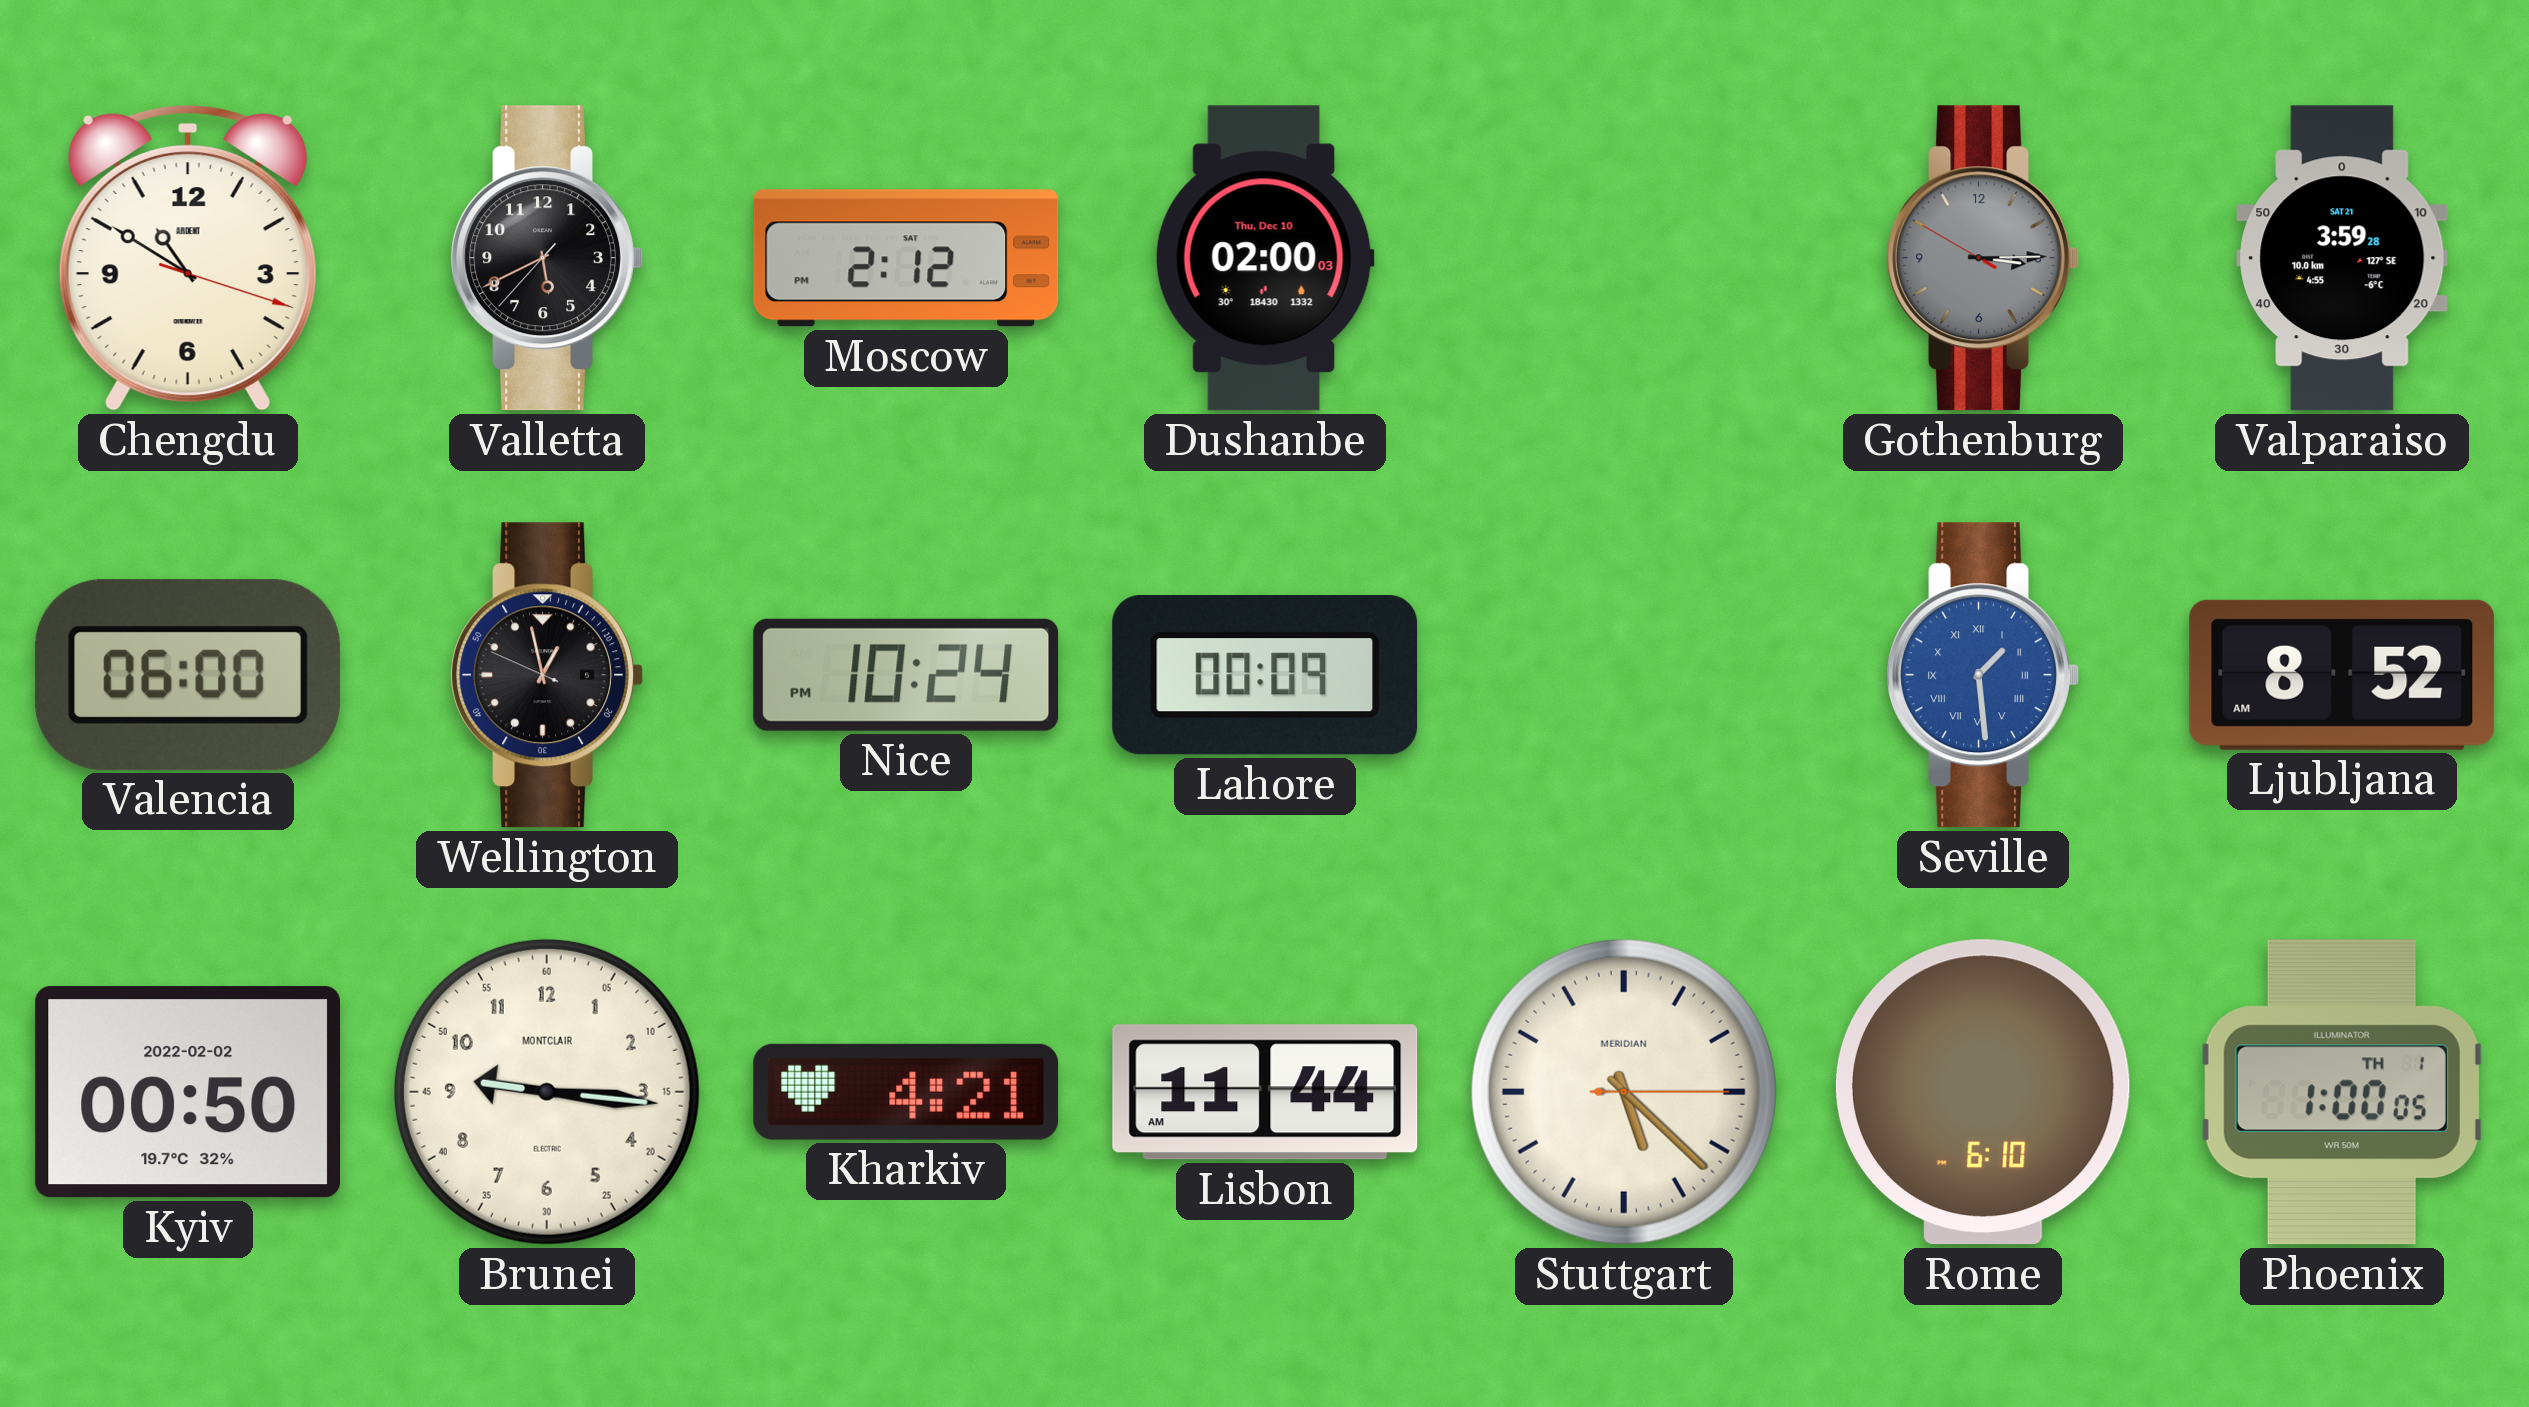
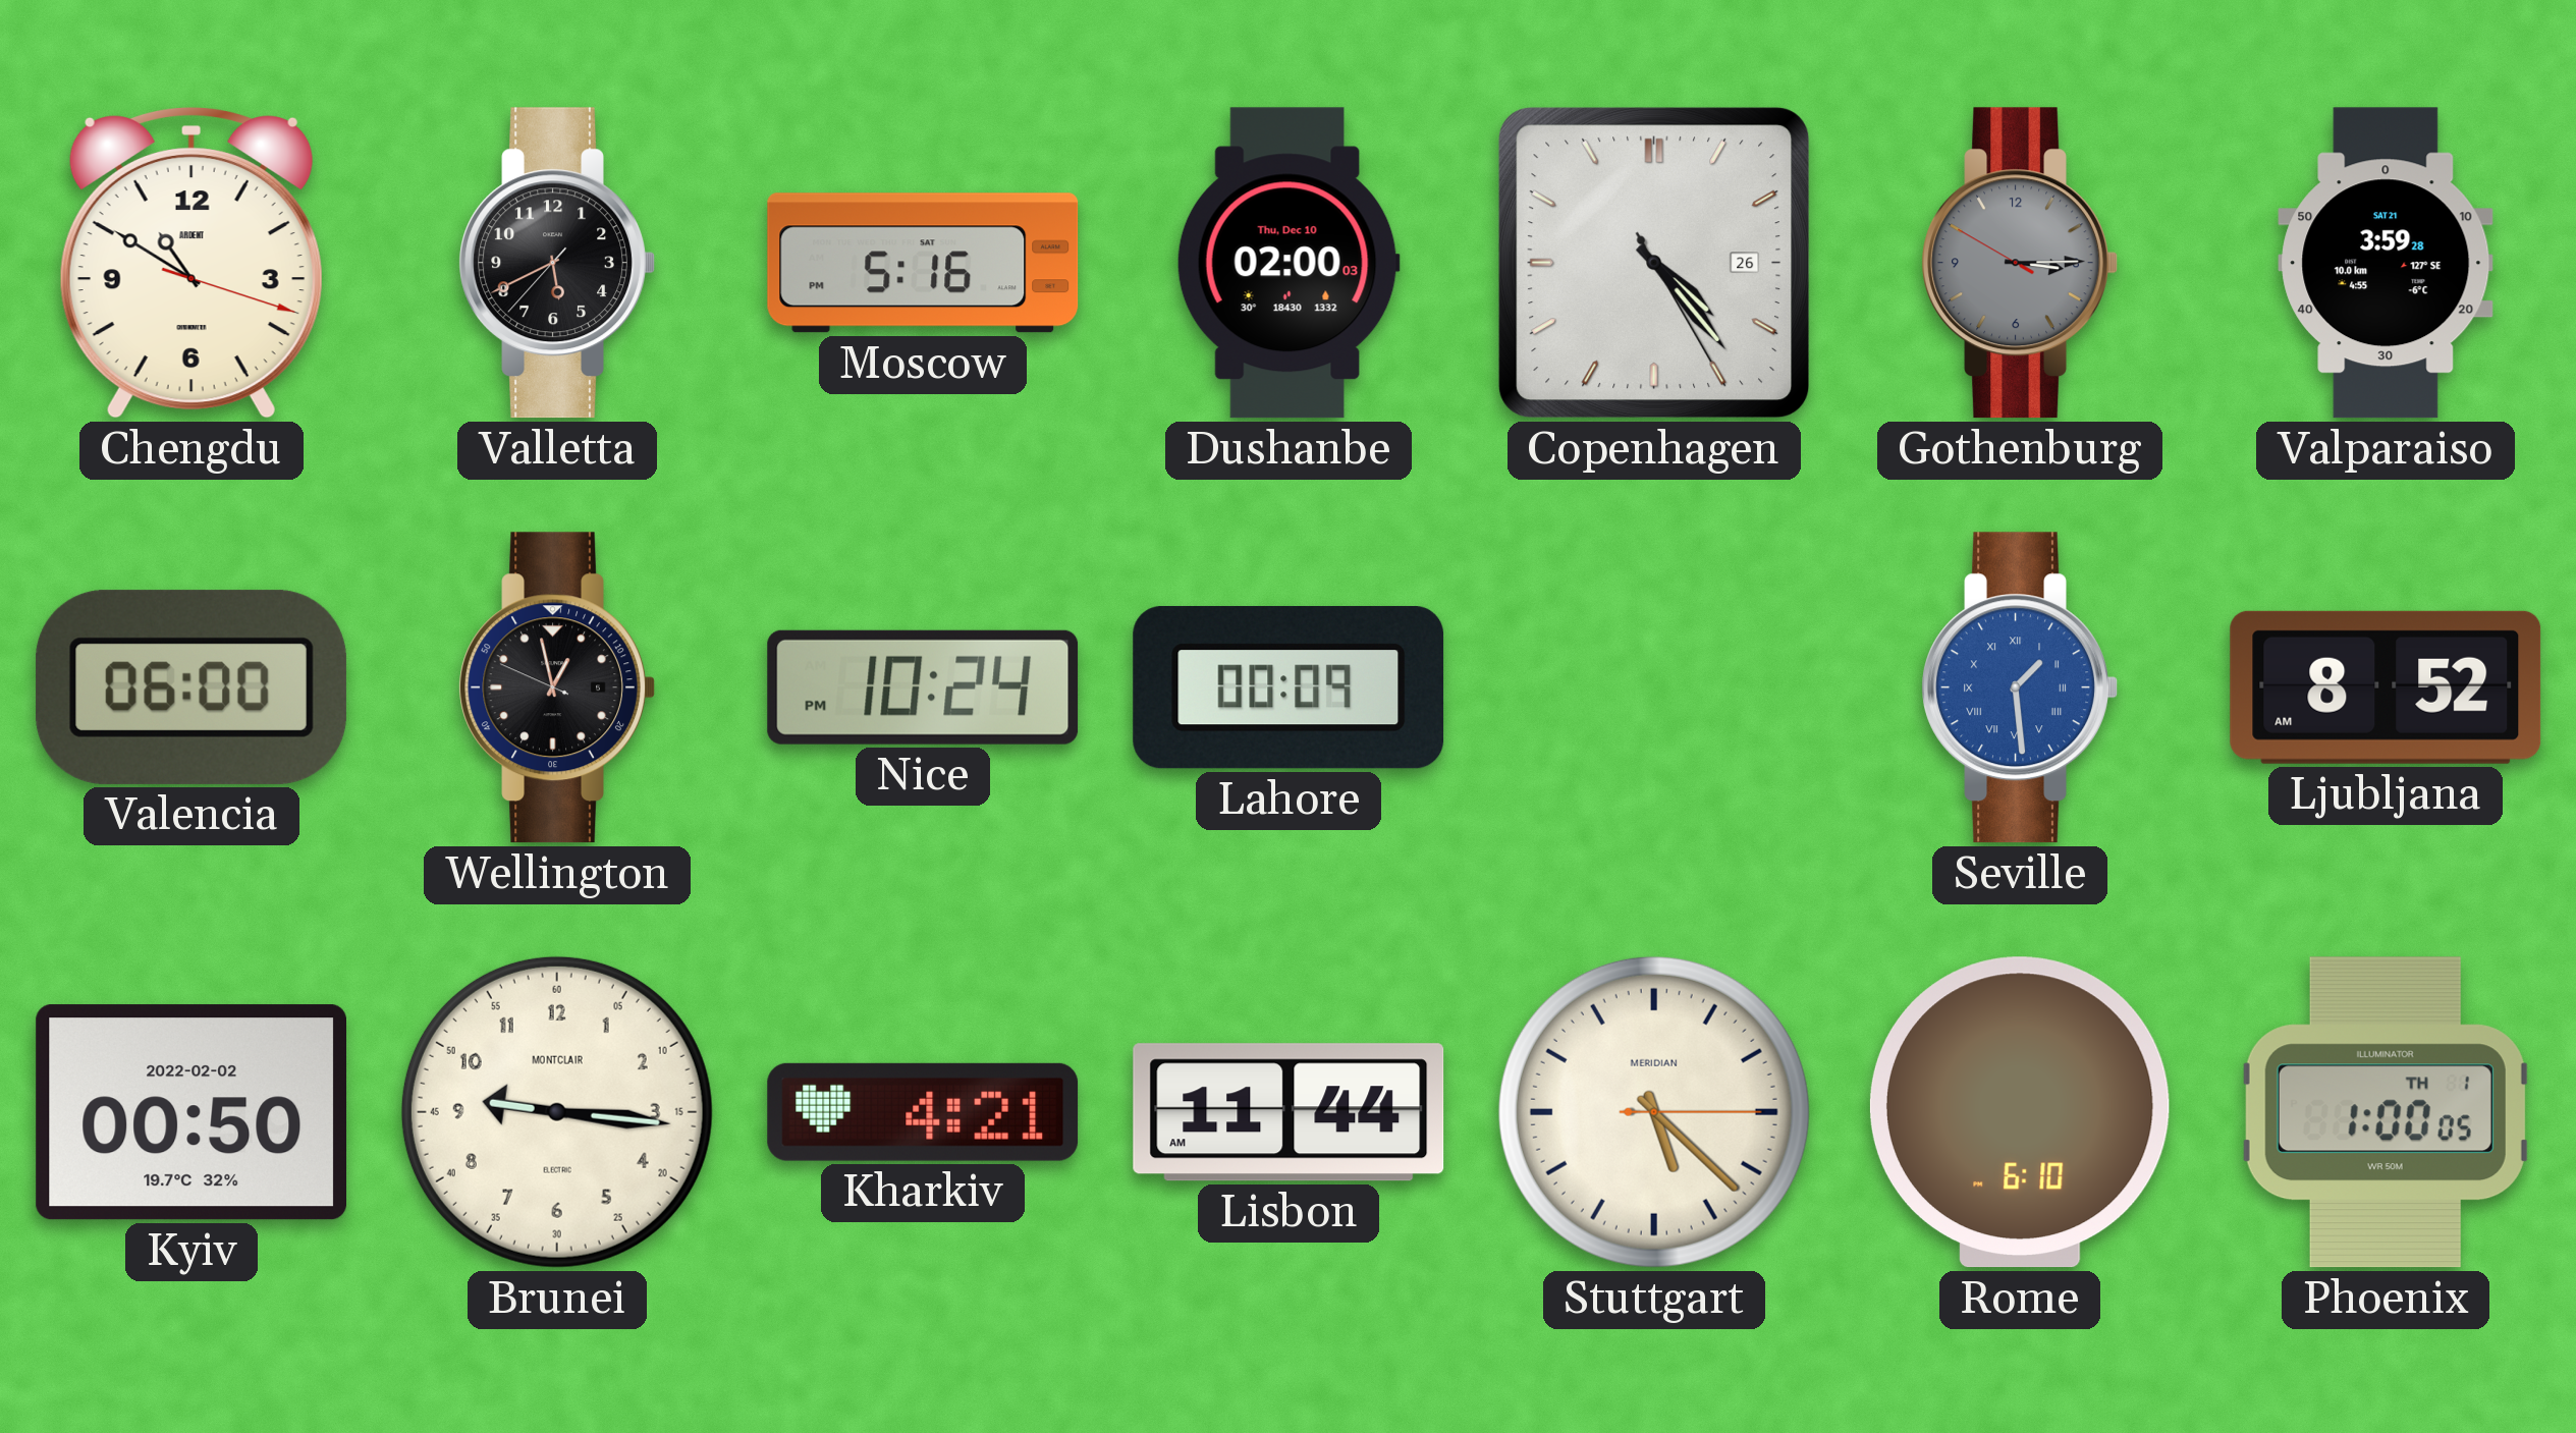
Moscow: 2:12 -> 5:16
Copenhagen: none -> 4:23
